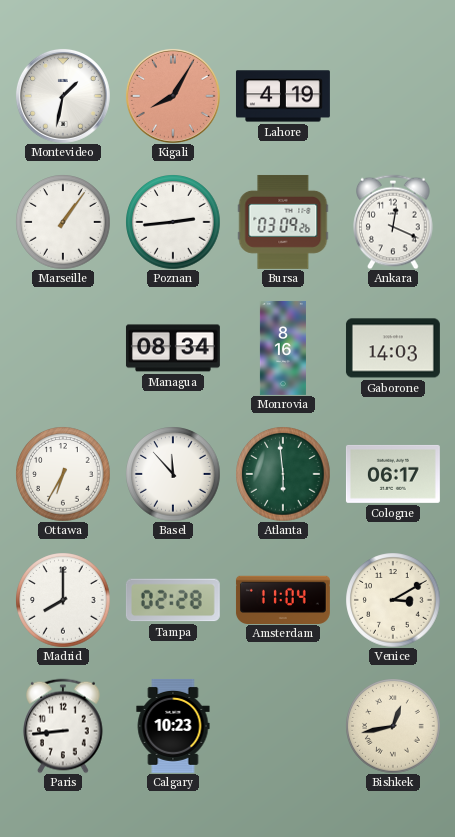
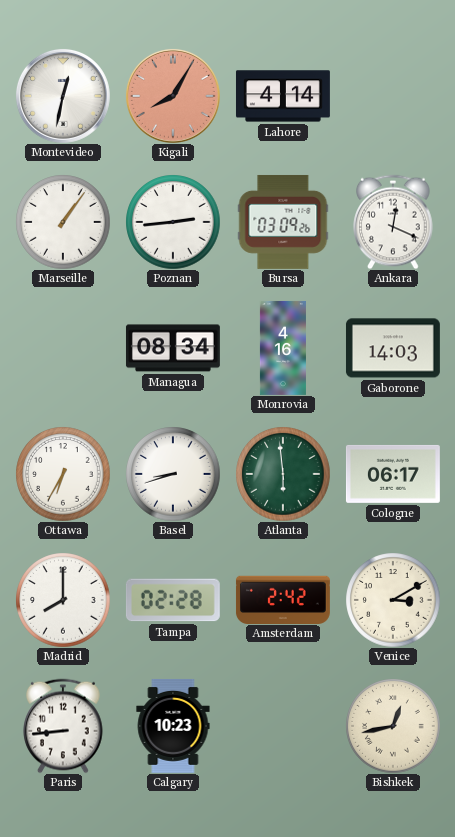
Montevideo: 1:32 -> 12:32
Lahore: 4:19 -> 4:14
Monrovia: 8:16 -> 4:16
Basel: 11:53 -> 8:42
Amsterdam: 11:04 -> 2:42
